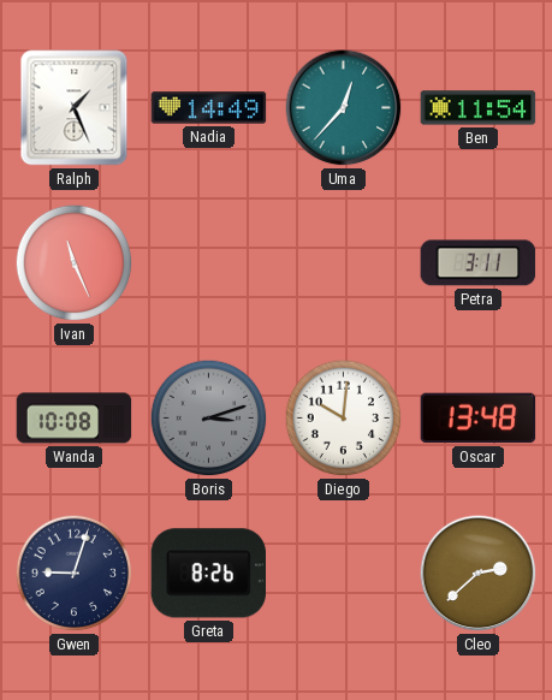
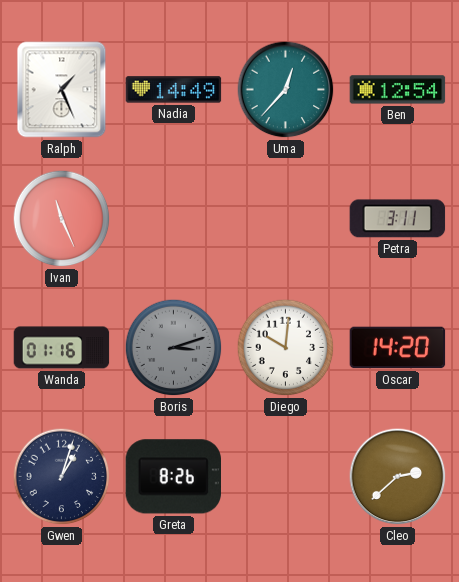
Ben: 11:54 -> 12:54
Wanda: 10:08 -> 01:16
Oscar: 13:48 -> 14:20
Gwen: 9:03 -> 1:03
